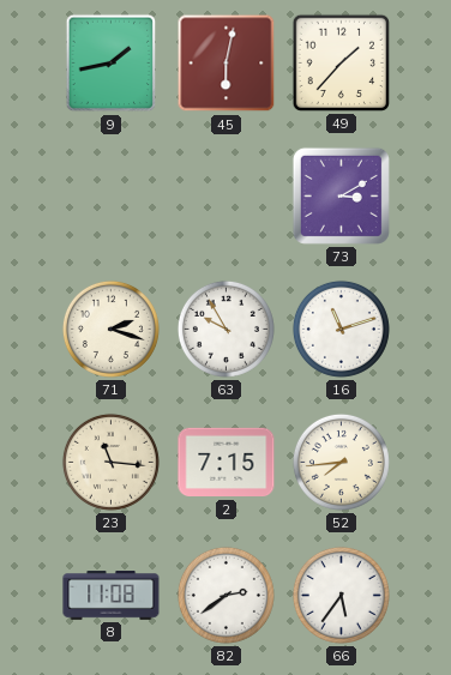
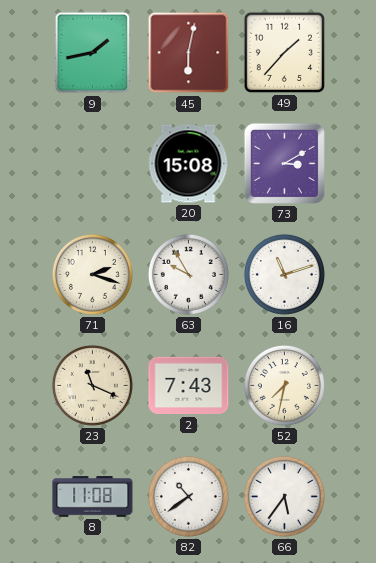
20: none -> 15:08
23: 11:16 -> 11:19
2: 7:15 -> 7:43
52: 7:44 -> 7:32
82: 2:39 -> 10:39
